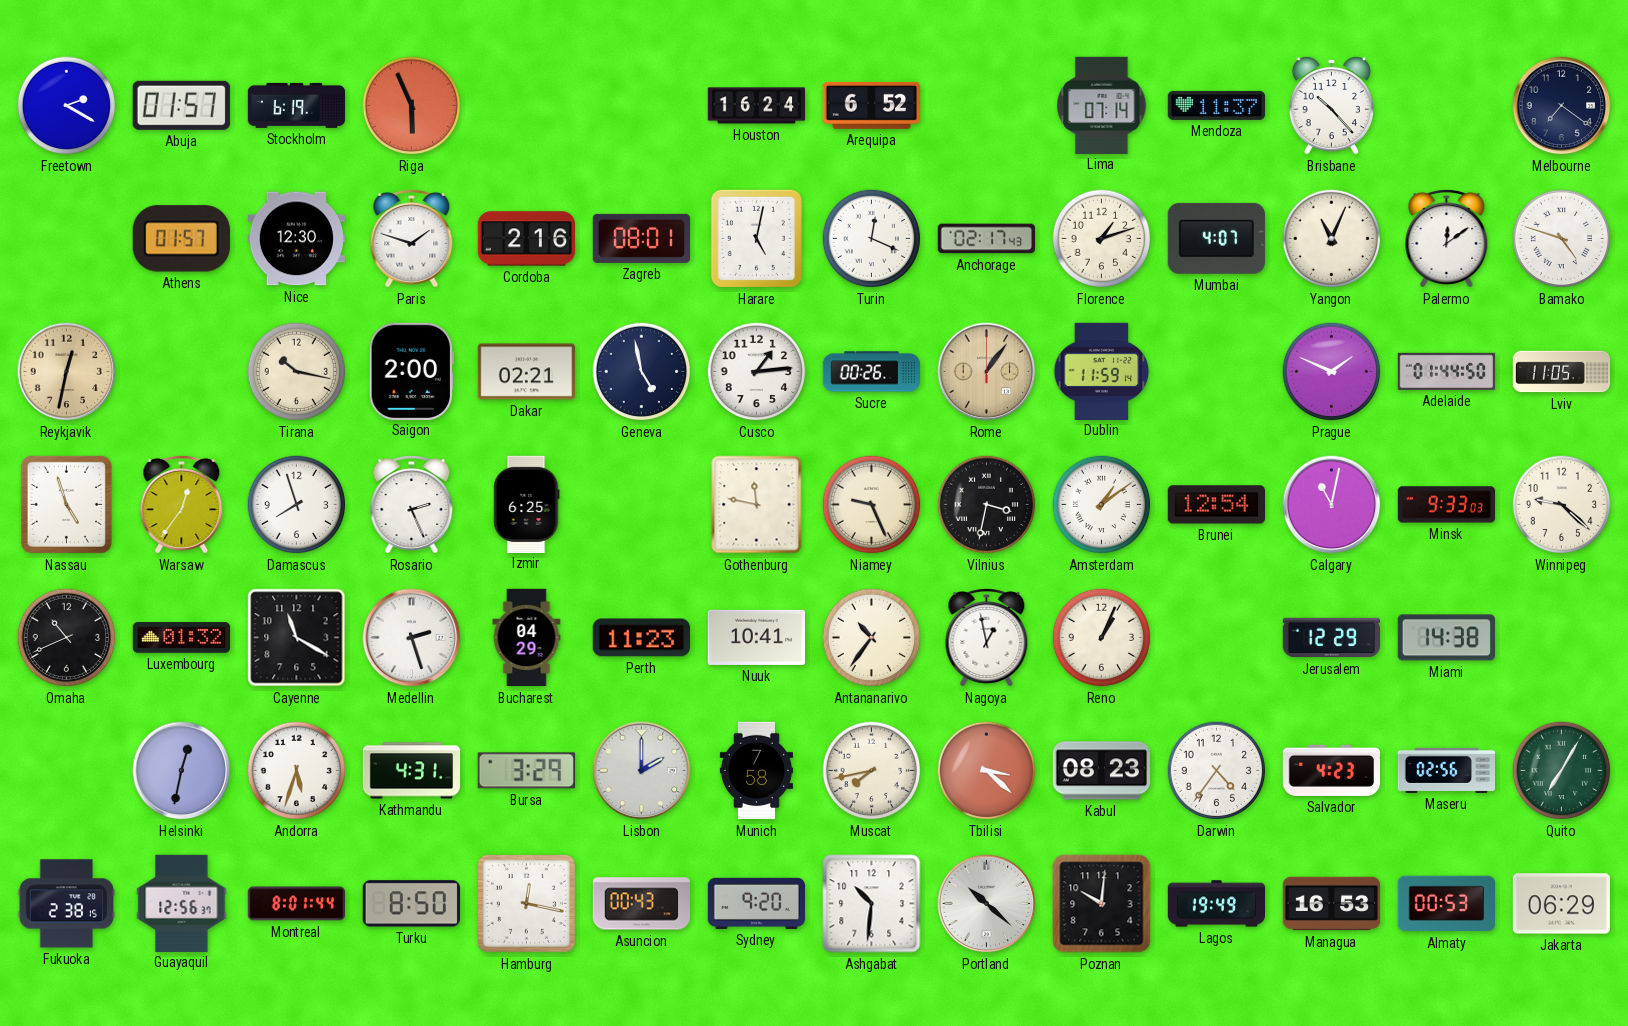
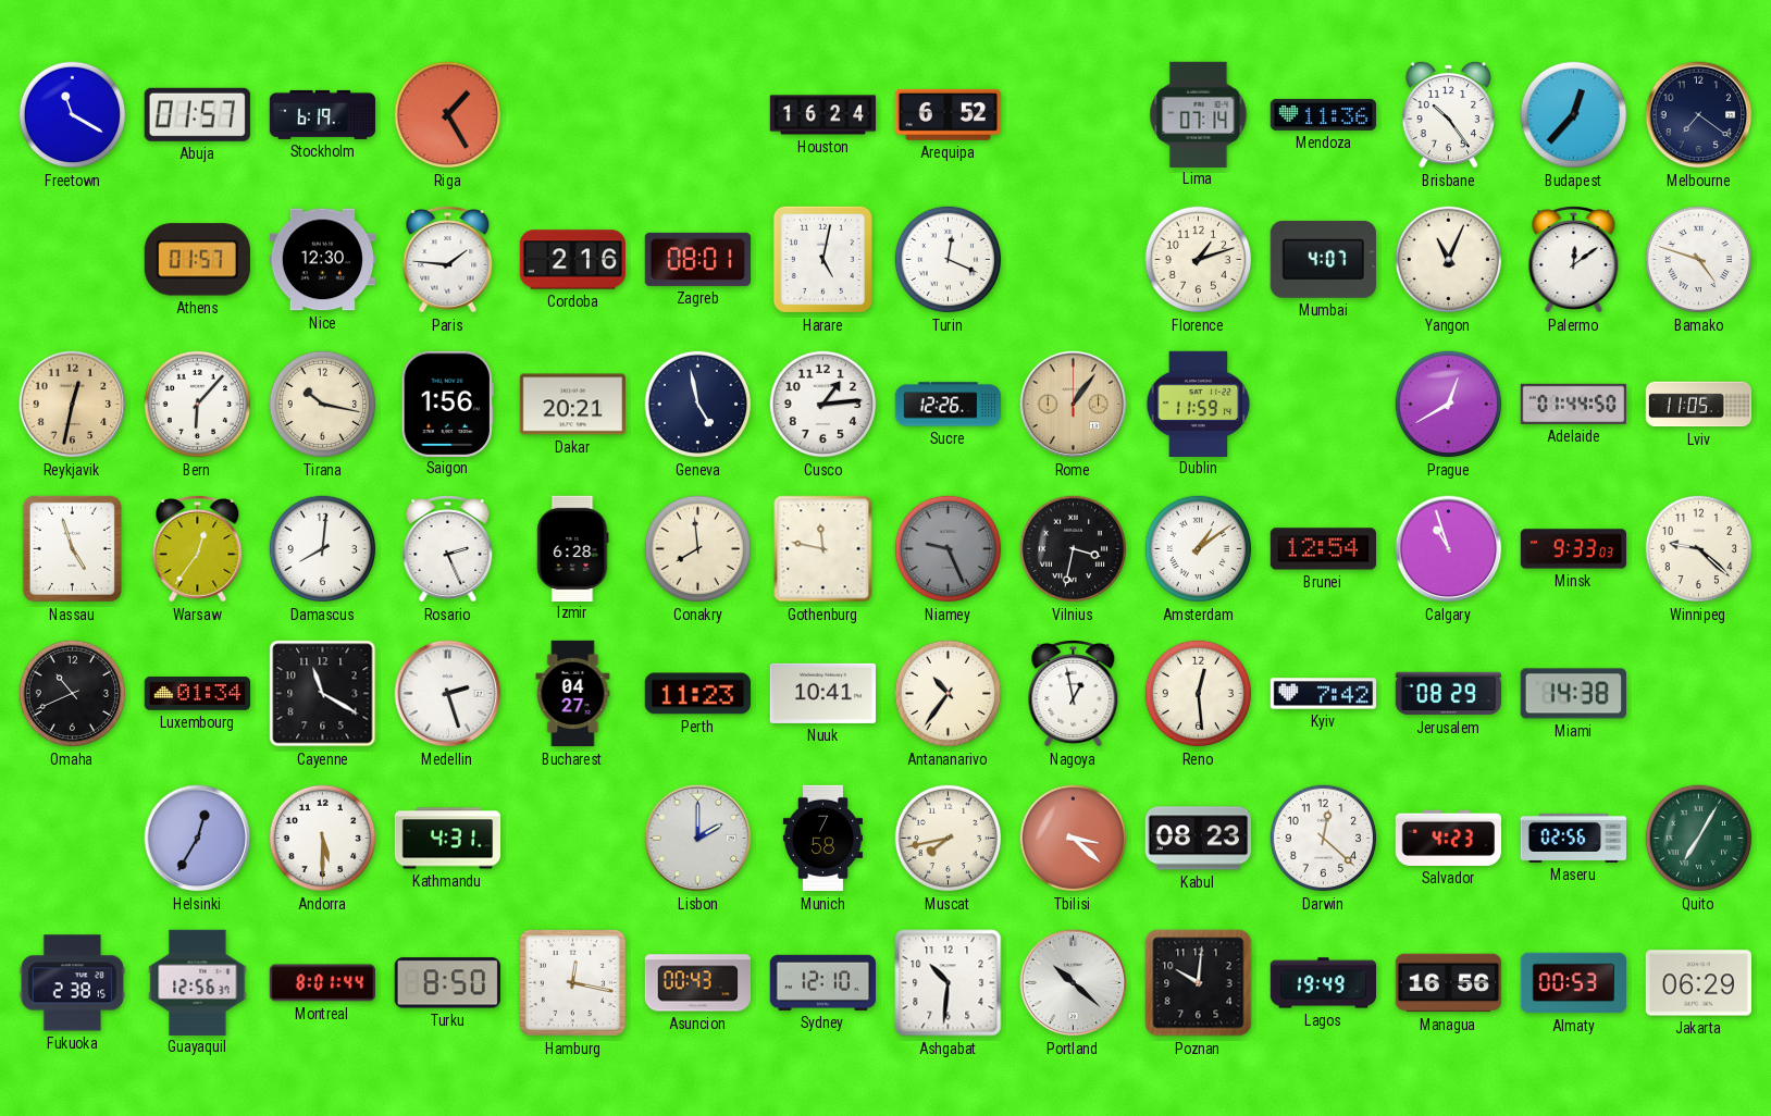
Freetown: 2:20 -> 11:20
Riga: 5:56 -> 1:25
Mendoza: 11:37 -> 11:36
Brisbane: 10:23 -> 10:24
Budapest: none -> 12:37
Paris: 1:48 -> 1:46
Anchorage: 02:17 -> none
Bern: none -> 6:07
Saigon: 2:00 -> 1:56
Dakar: 02:21 -> 20:21
Sucre: 00:26 -> 12:26
Prague: 1:49 -> 12:40
Damascus: 7:57 -> 8:01
Izmir: 6:25 -> 6:28
Conakry: none -> 7:59
Niamey dial: cream -> grey
Calgary: 11:02 -> 10:57
Luxembourg: 01:32 -> 01:34
Bucharest: 04:29 -> 04:27
Reno: 1:04 -> 12:29
Kyiv: none -> 7:42
Jerusalem: 12:29 -> 08:29
Helsinki: 12:32 -> 12:35
Andorra: 5:33 -> 5:30
Bursa: 3:29 -> none
Darwin: 4:36 -> 12:22
Sydney: 9:20 -> 12:10
Managua: 16:53 -> 16:56
